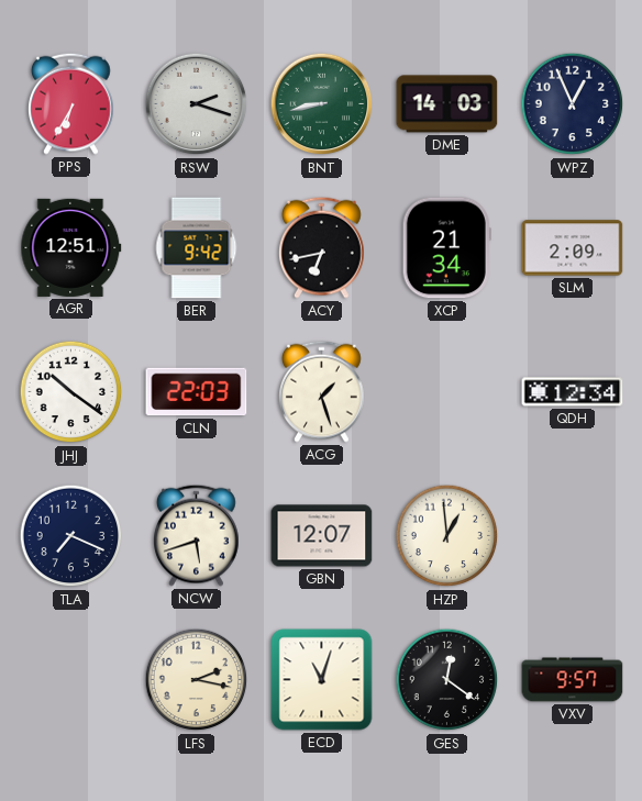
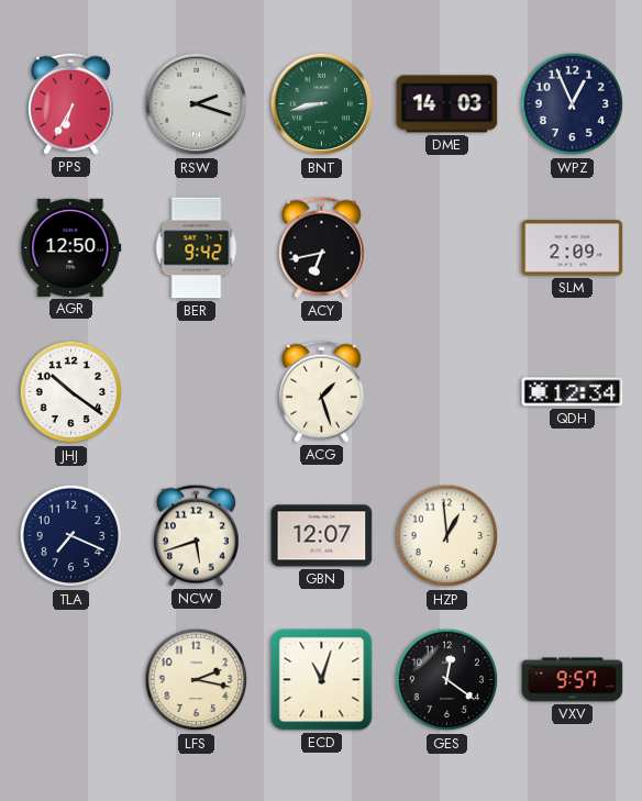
AGR: 12:51 -> 12:50
XCP: 21:34 -> none
CLN: 22:03 -> none
